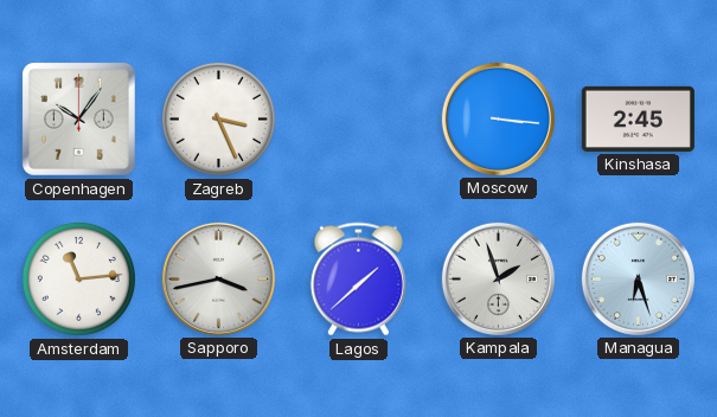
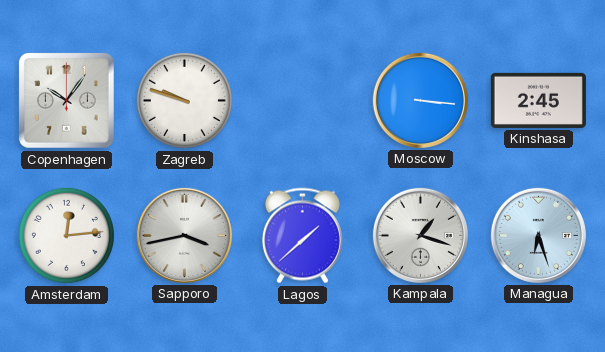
Zagreb: 3:26 -> 9:48
Amsterdam: 11:14 -> 12:14
Kampala: 1:57 -> 1:18
